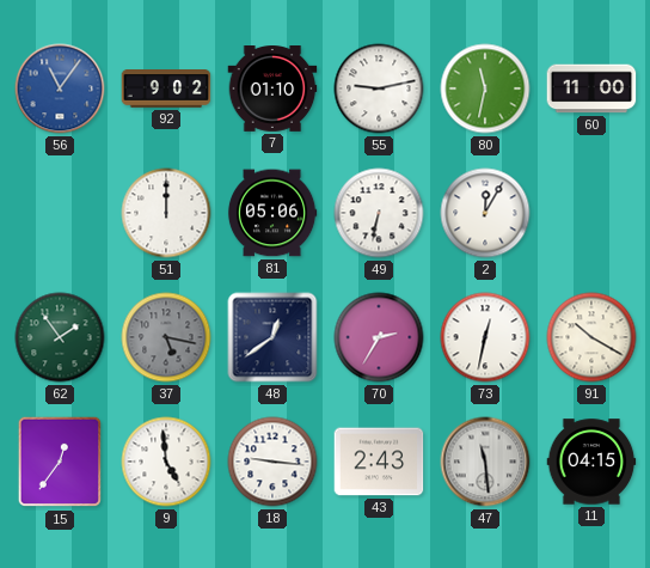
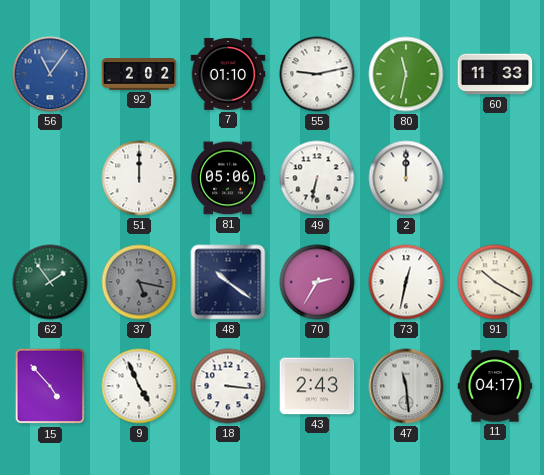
92: 9:02 -> 2:02
60: 11:00 -> 11:33
2: 12:05 -> 12:00
48: 12:39 -> 10:21
15: 12:36 -> 4:53
9: 4:59 -> 4:56
18: 9:16 -> 3:16
11: 04:15 -> 04:17
